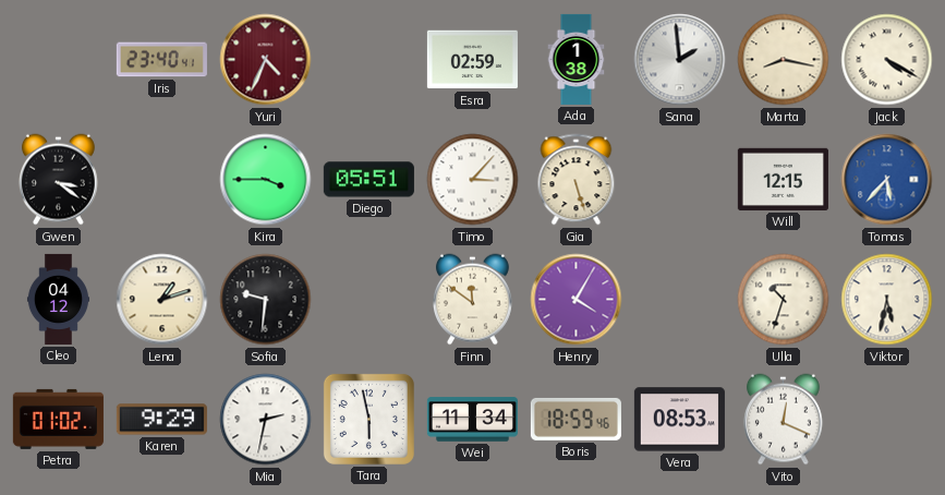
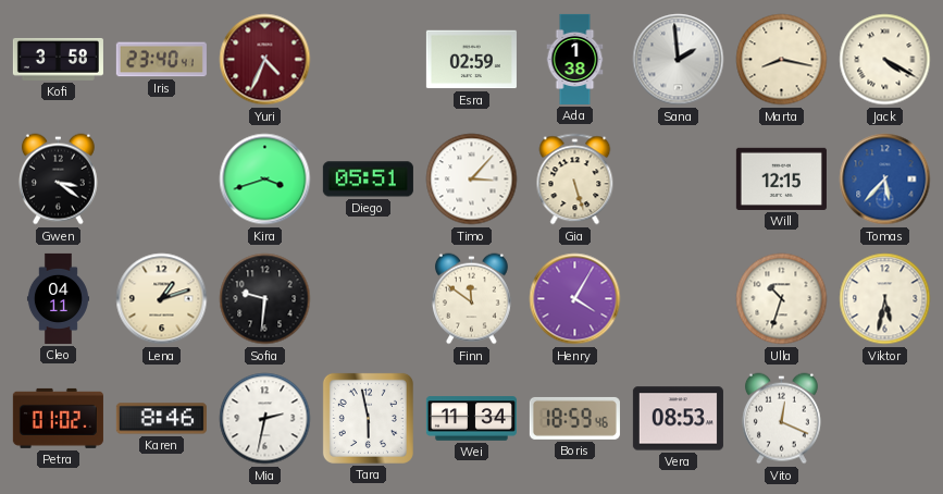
Kofi: none -> 3:58
Kira: 3:45 -> 3:42
Cleo: 04:12 -> 04:11
Karen: 9:29 -> 8:46
